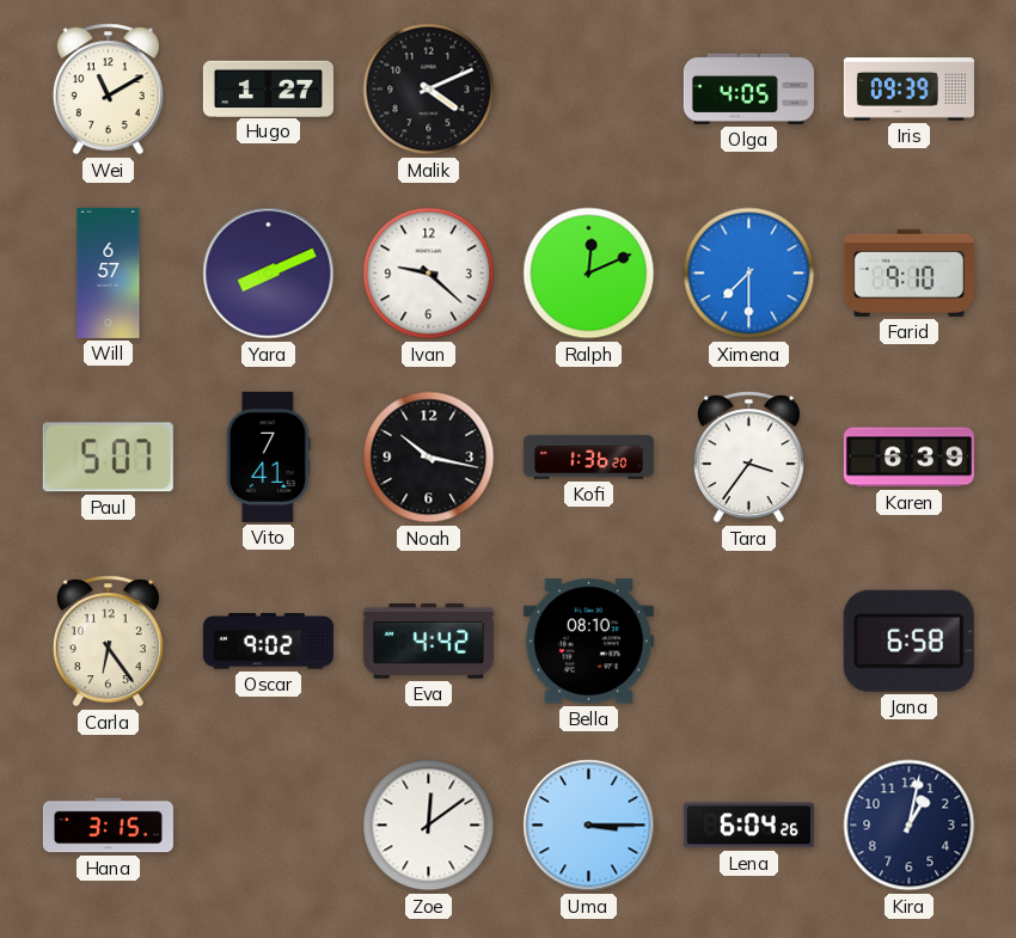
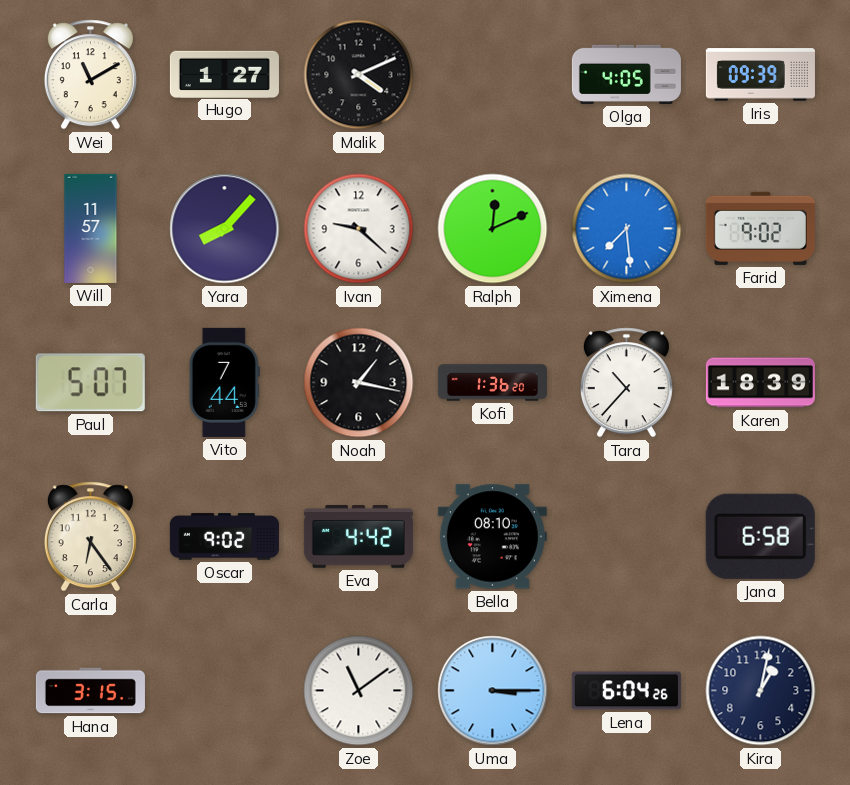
Will: 6:57 -> 11:57
Yara: 8:11 -> 8:07
Ximena: 7:30 -> 7:29
Farid: 9:10 -> 9:02
Vito: 7:41 -> 7:44
Noah: 10:17 -> 1:17
Tara: 3:36 -> 10:37
Karen: 6:39 -> 18:39
Zoe: 12:09 -> 11:09
